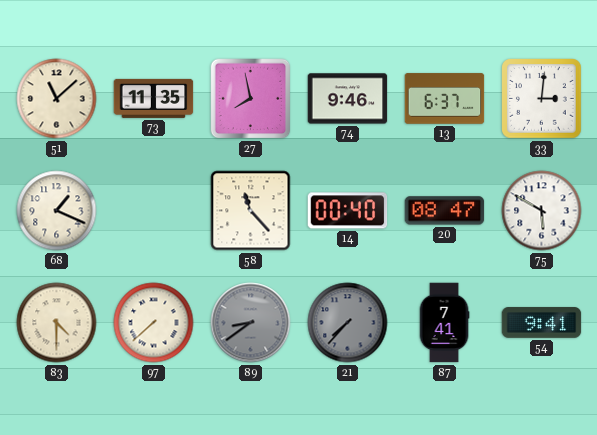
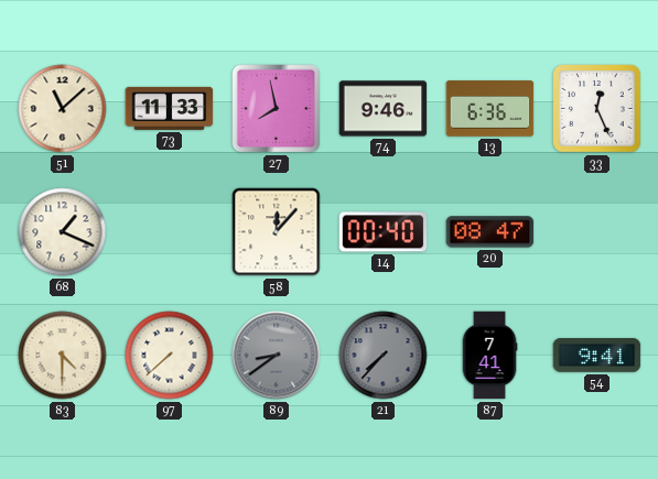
73: 11:35 -> 11:33
13: 6:37 -> 6:36
33: 3:01 -> 12:26
58: 11:23 -> 12:07
75: 5:50 -> none
